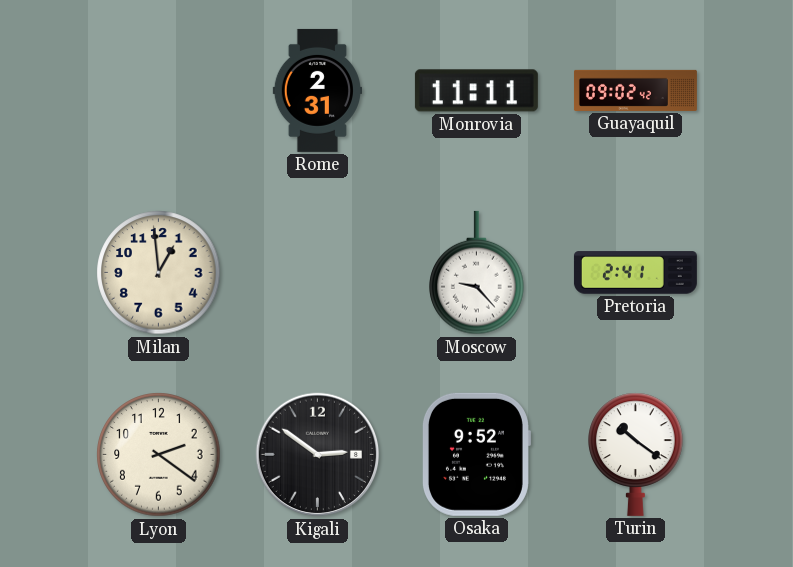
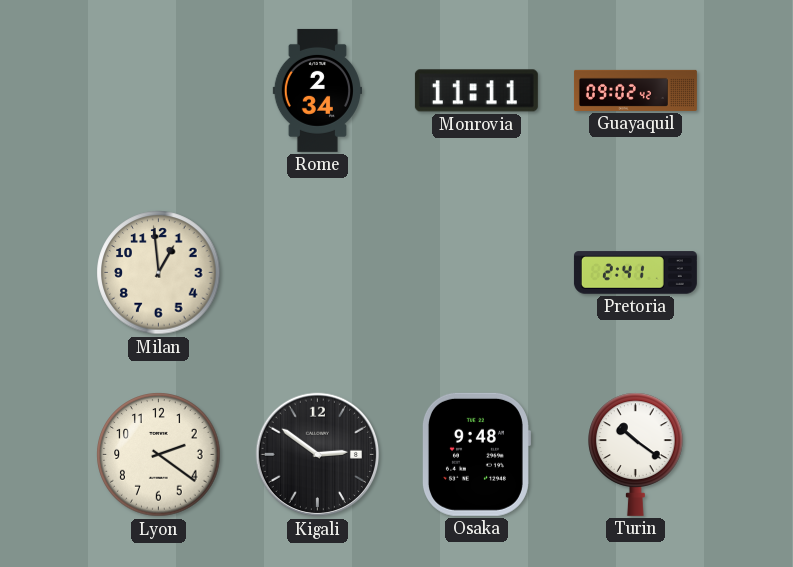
Rome: 2:31 -> 2:34
Moscow: 9:23 -> none
Osaka: 9:52 -> 9:48
